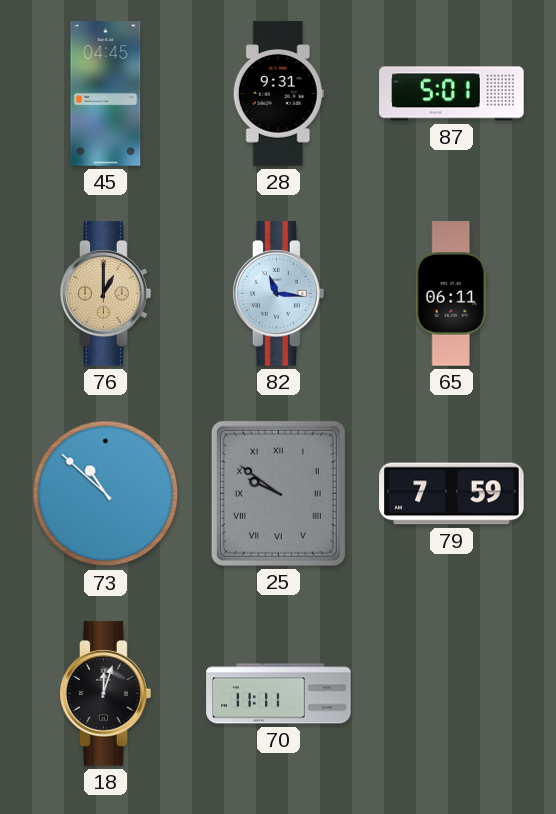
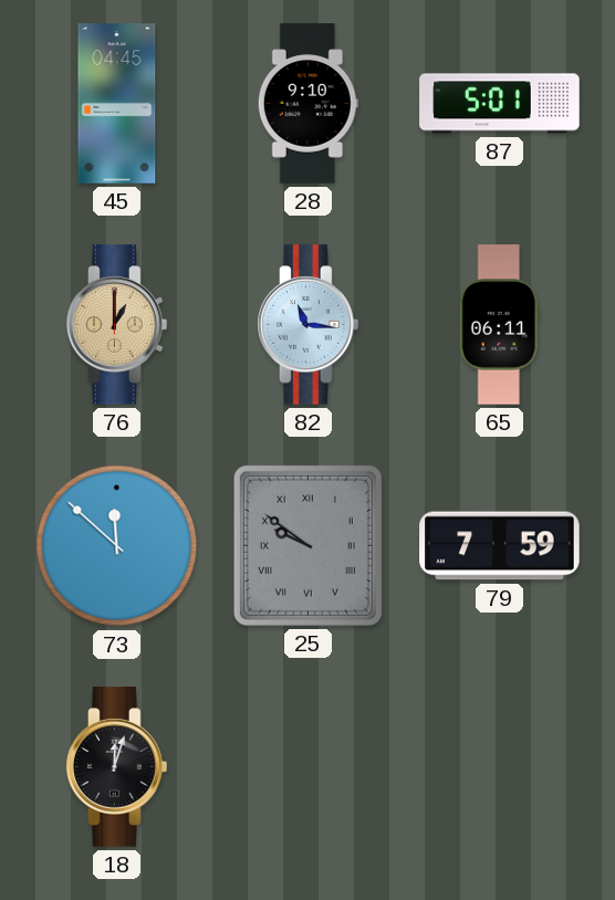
28: 9:31 -> 9:10
73: 10:52 -> 11:52
70: 11:11 -> none
